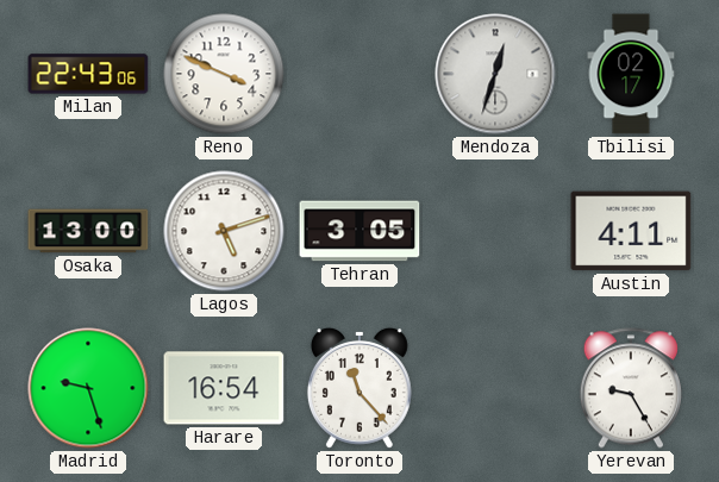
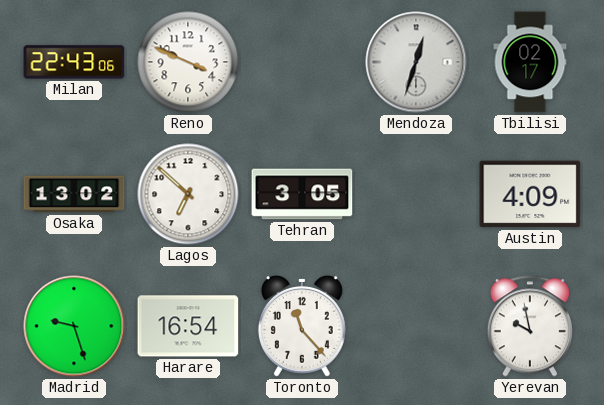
Osaka: 13:00 -> 13:02
Lagos: 5:12 -> 6:52
Austin: 4:11 -> 4:09
Yerevan: 9:25 -> 9:58
